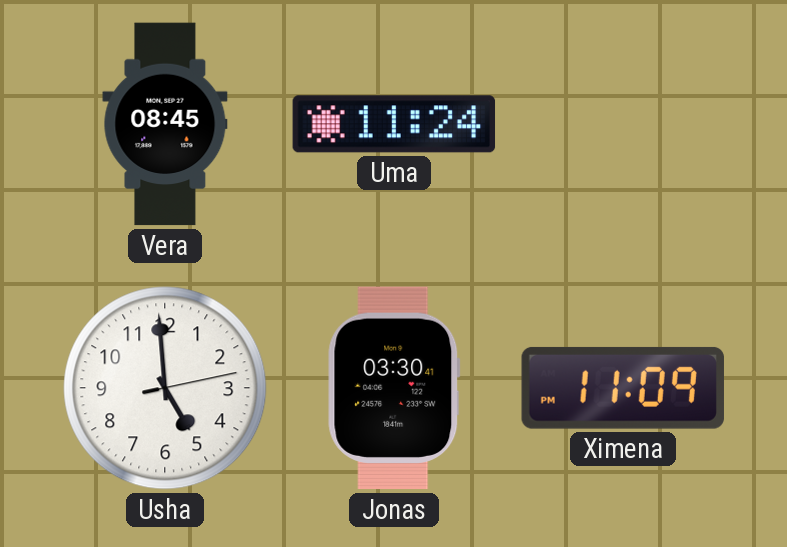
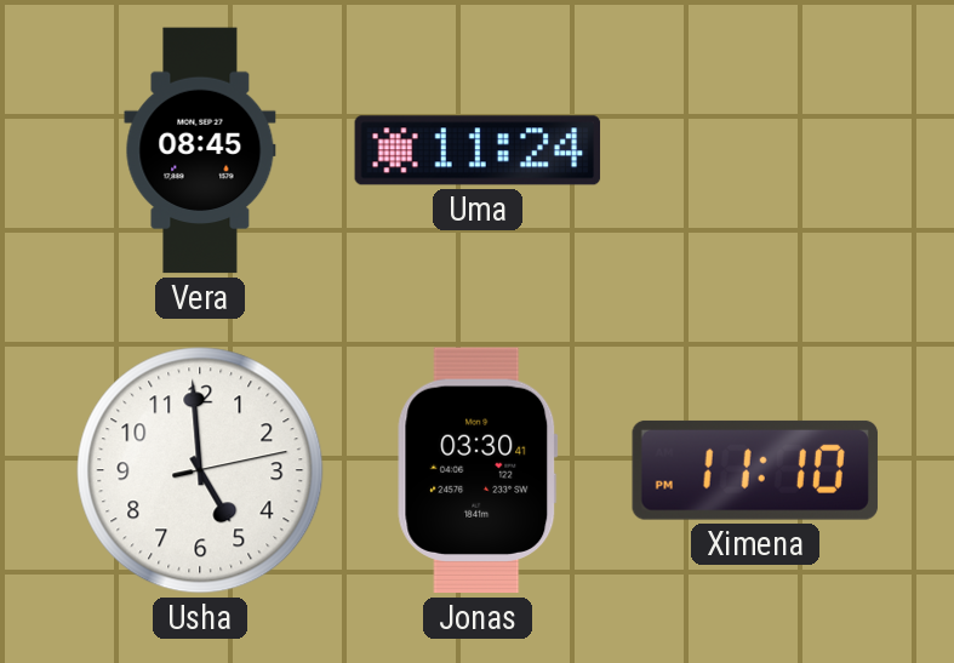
Ximena: 11:09 -> 11:10
